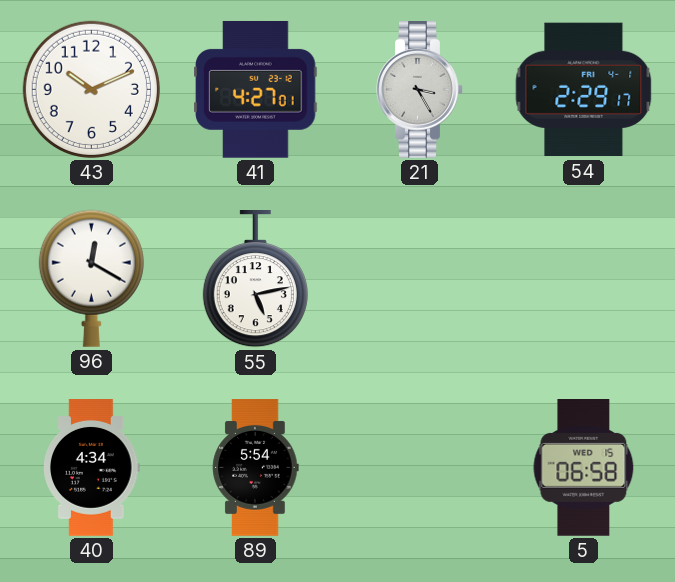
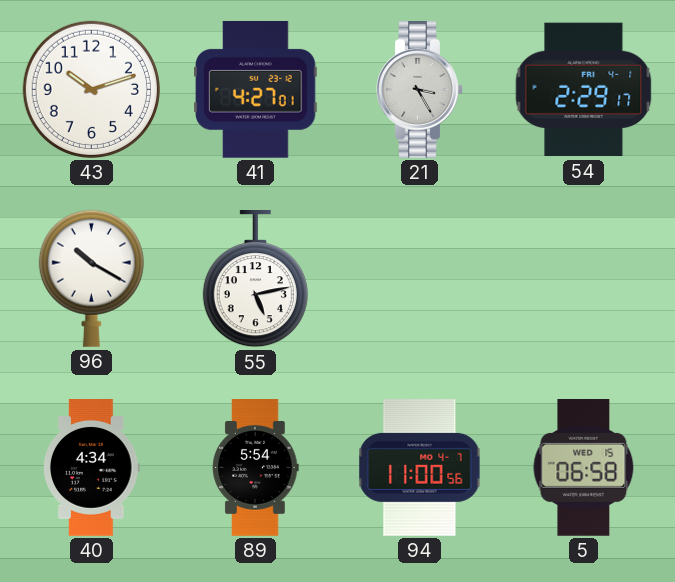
43: 10:11 -> 10:12
96: 12:20 -> 10:20
94: none -> 11:00
